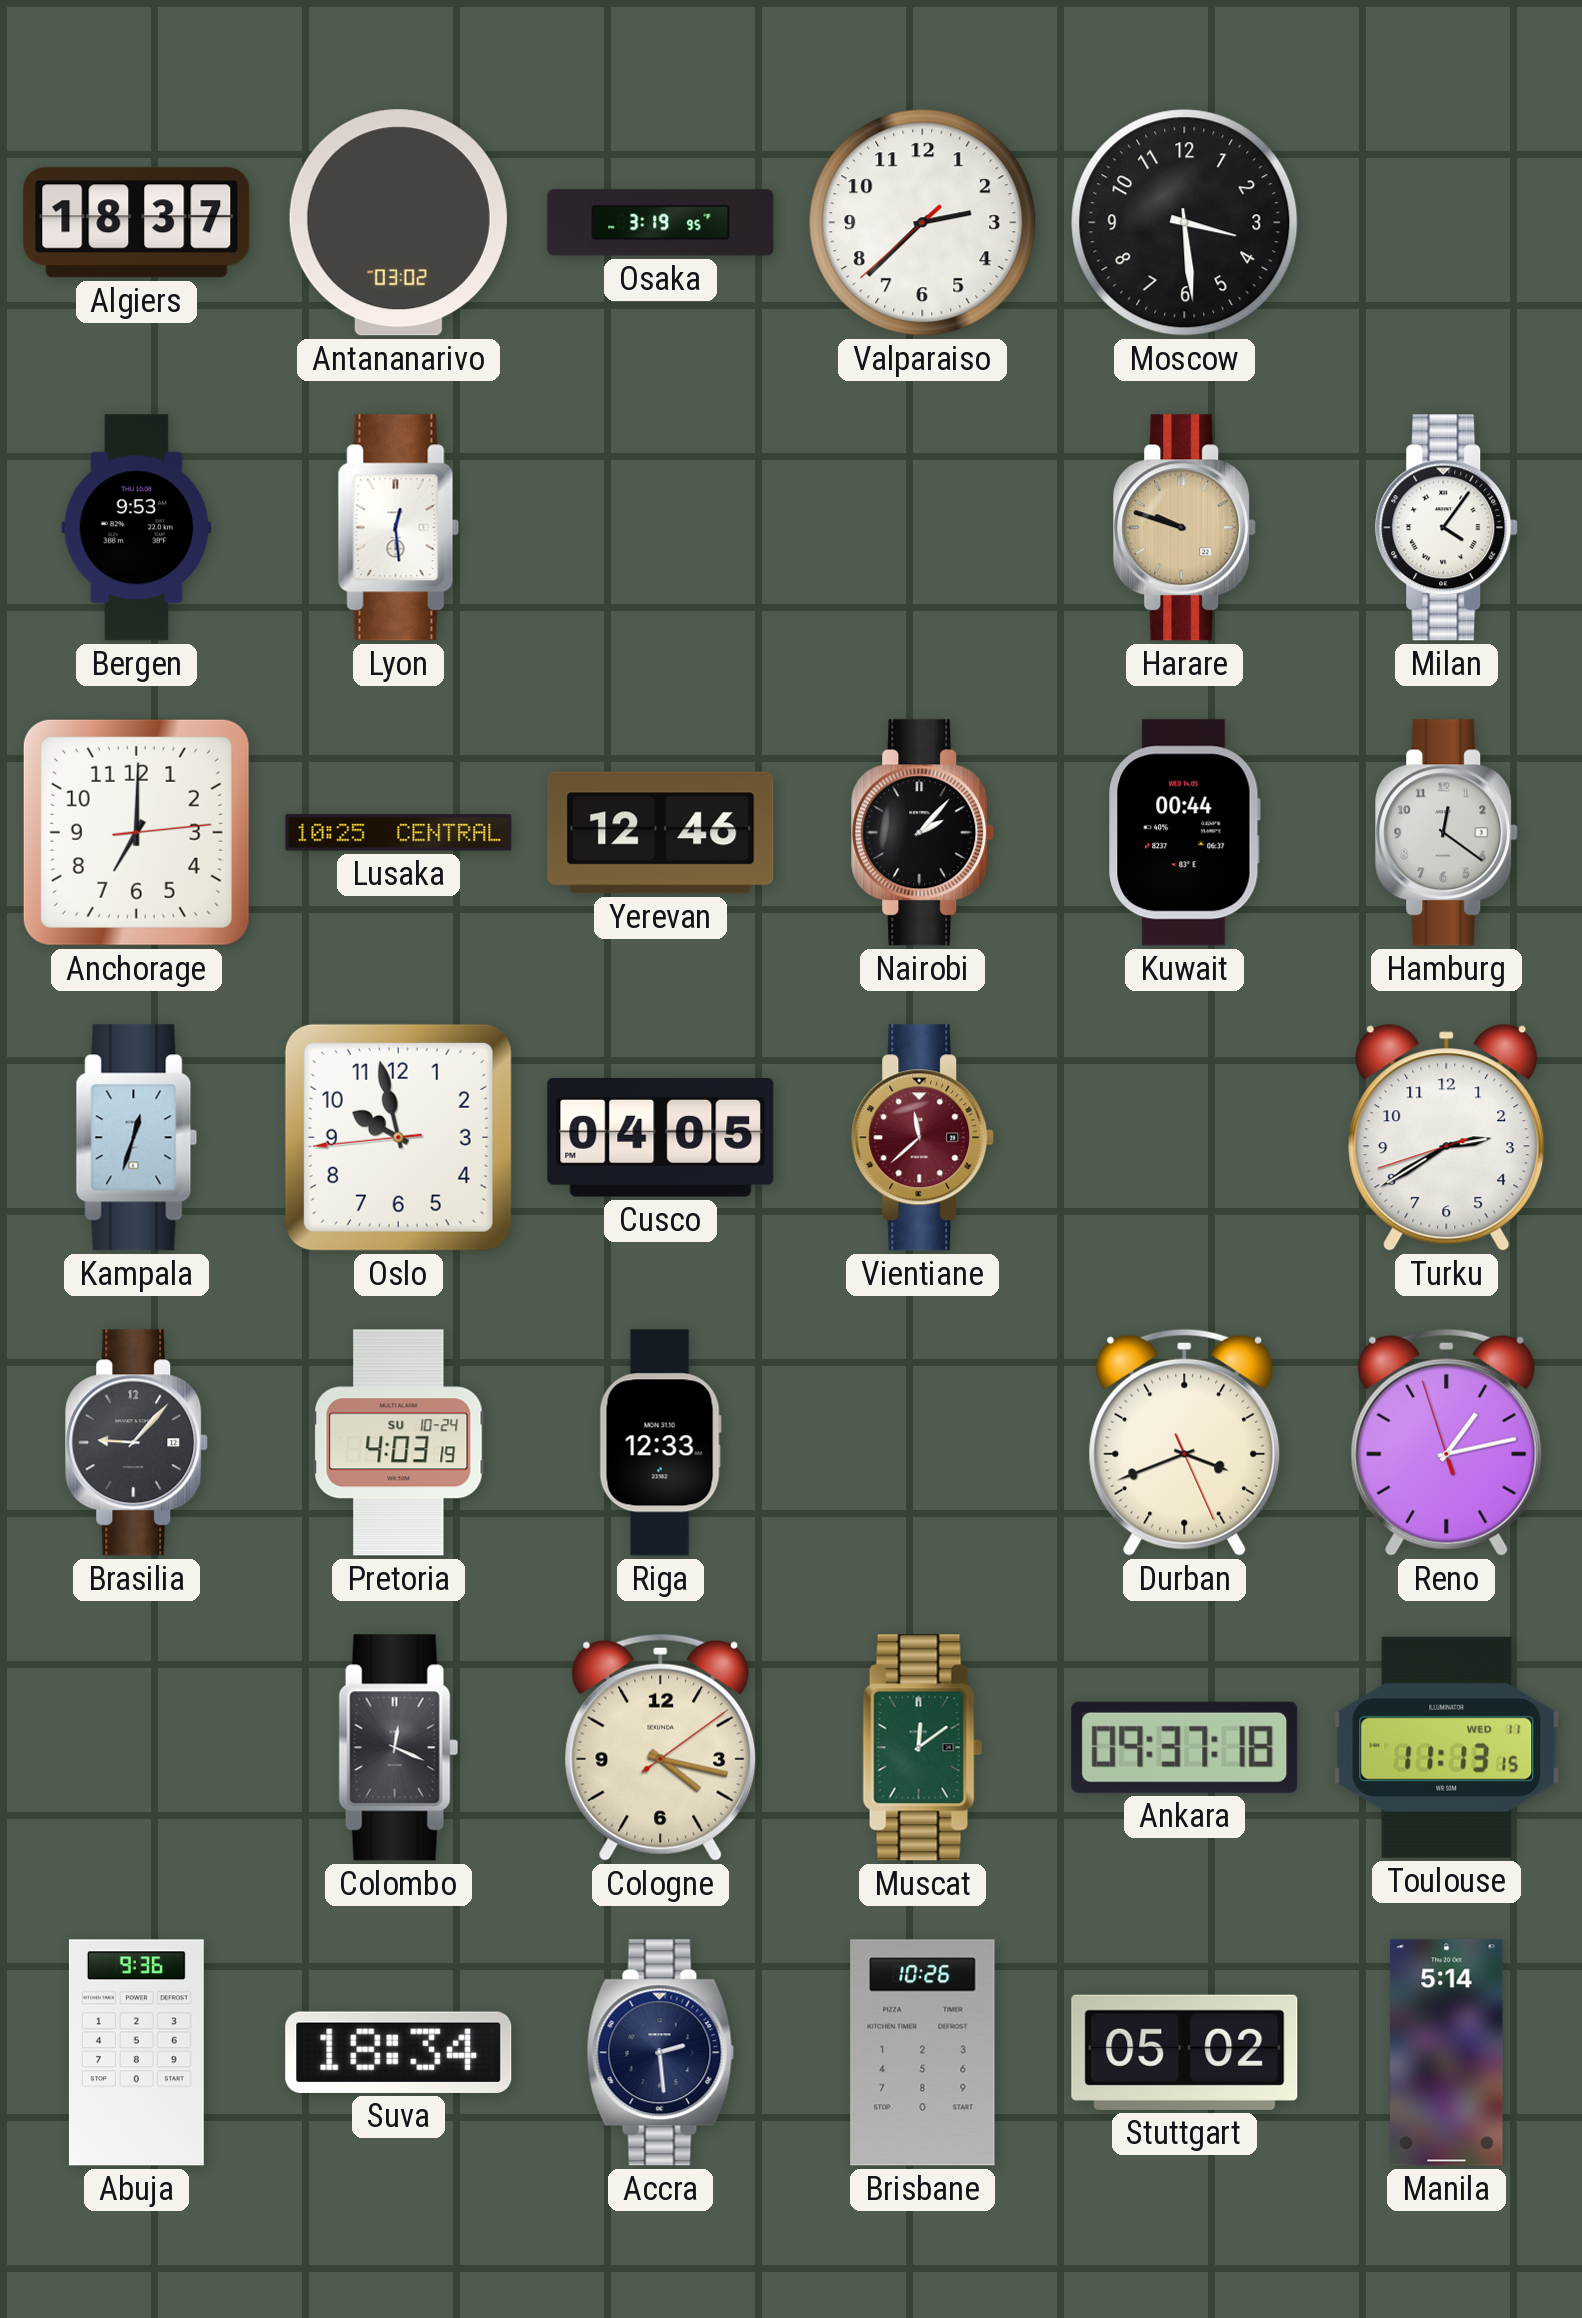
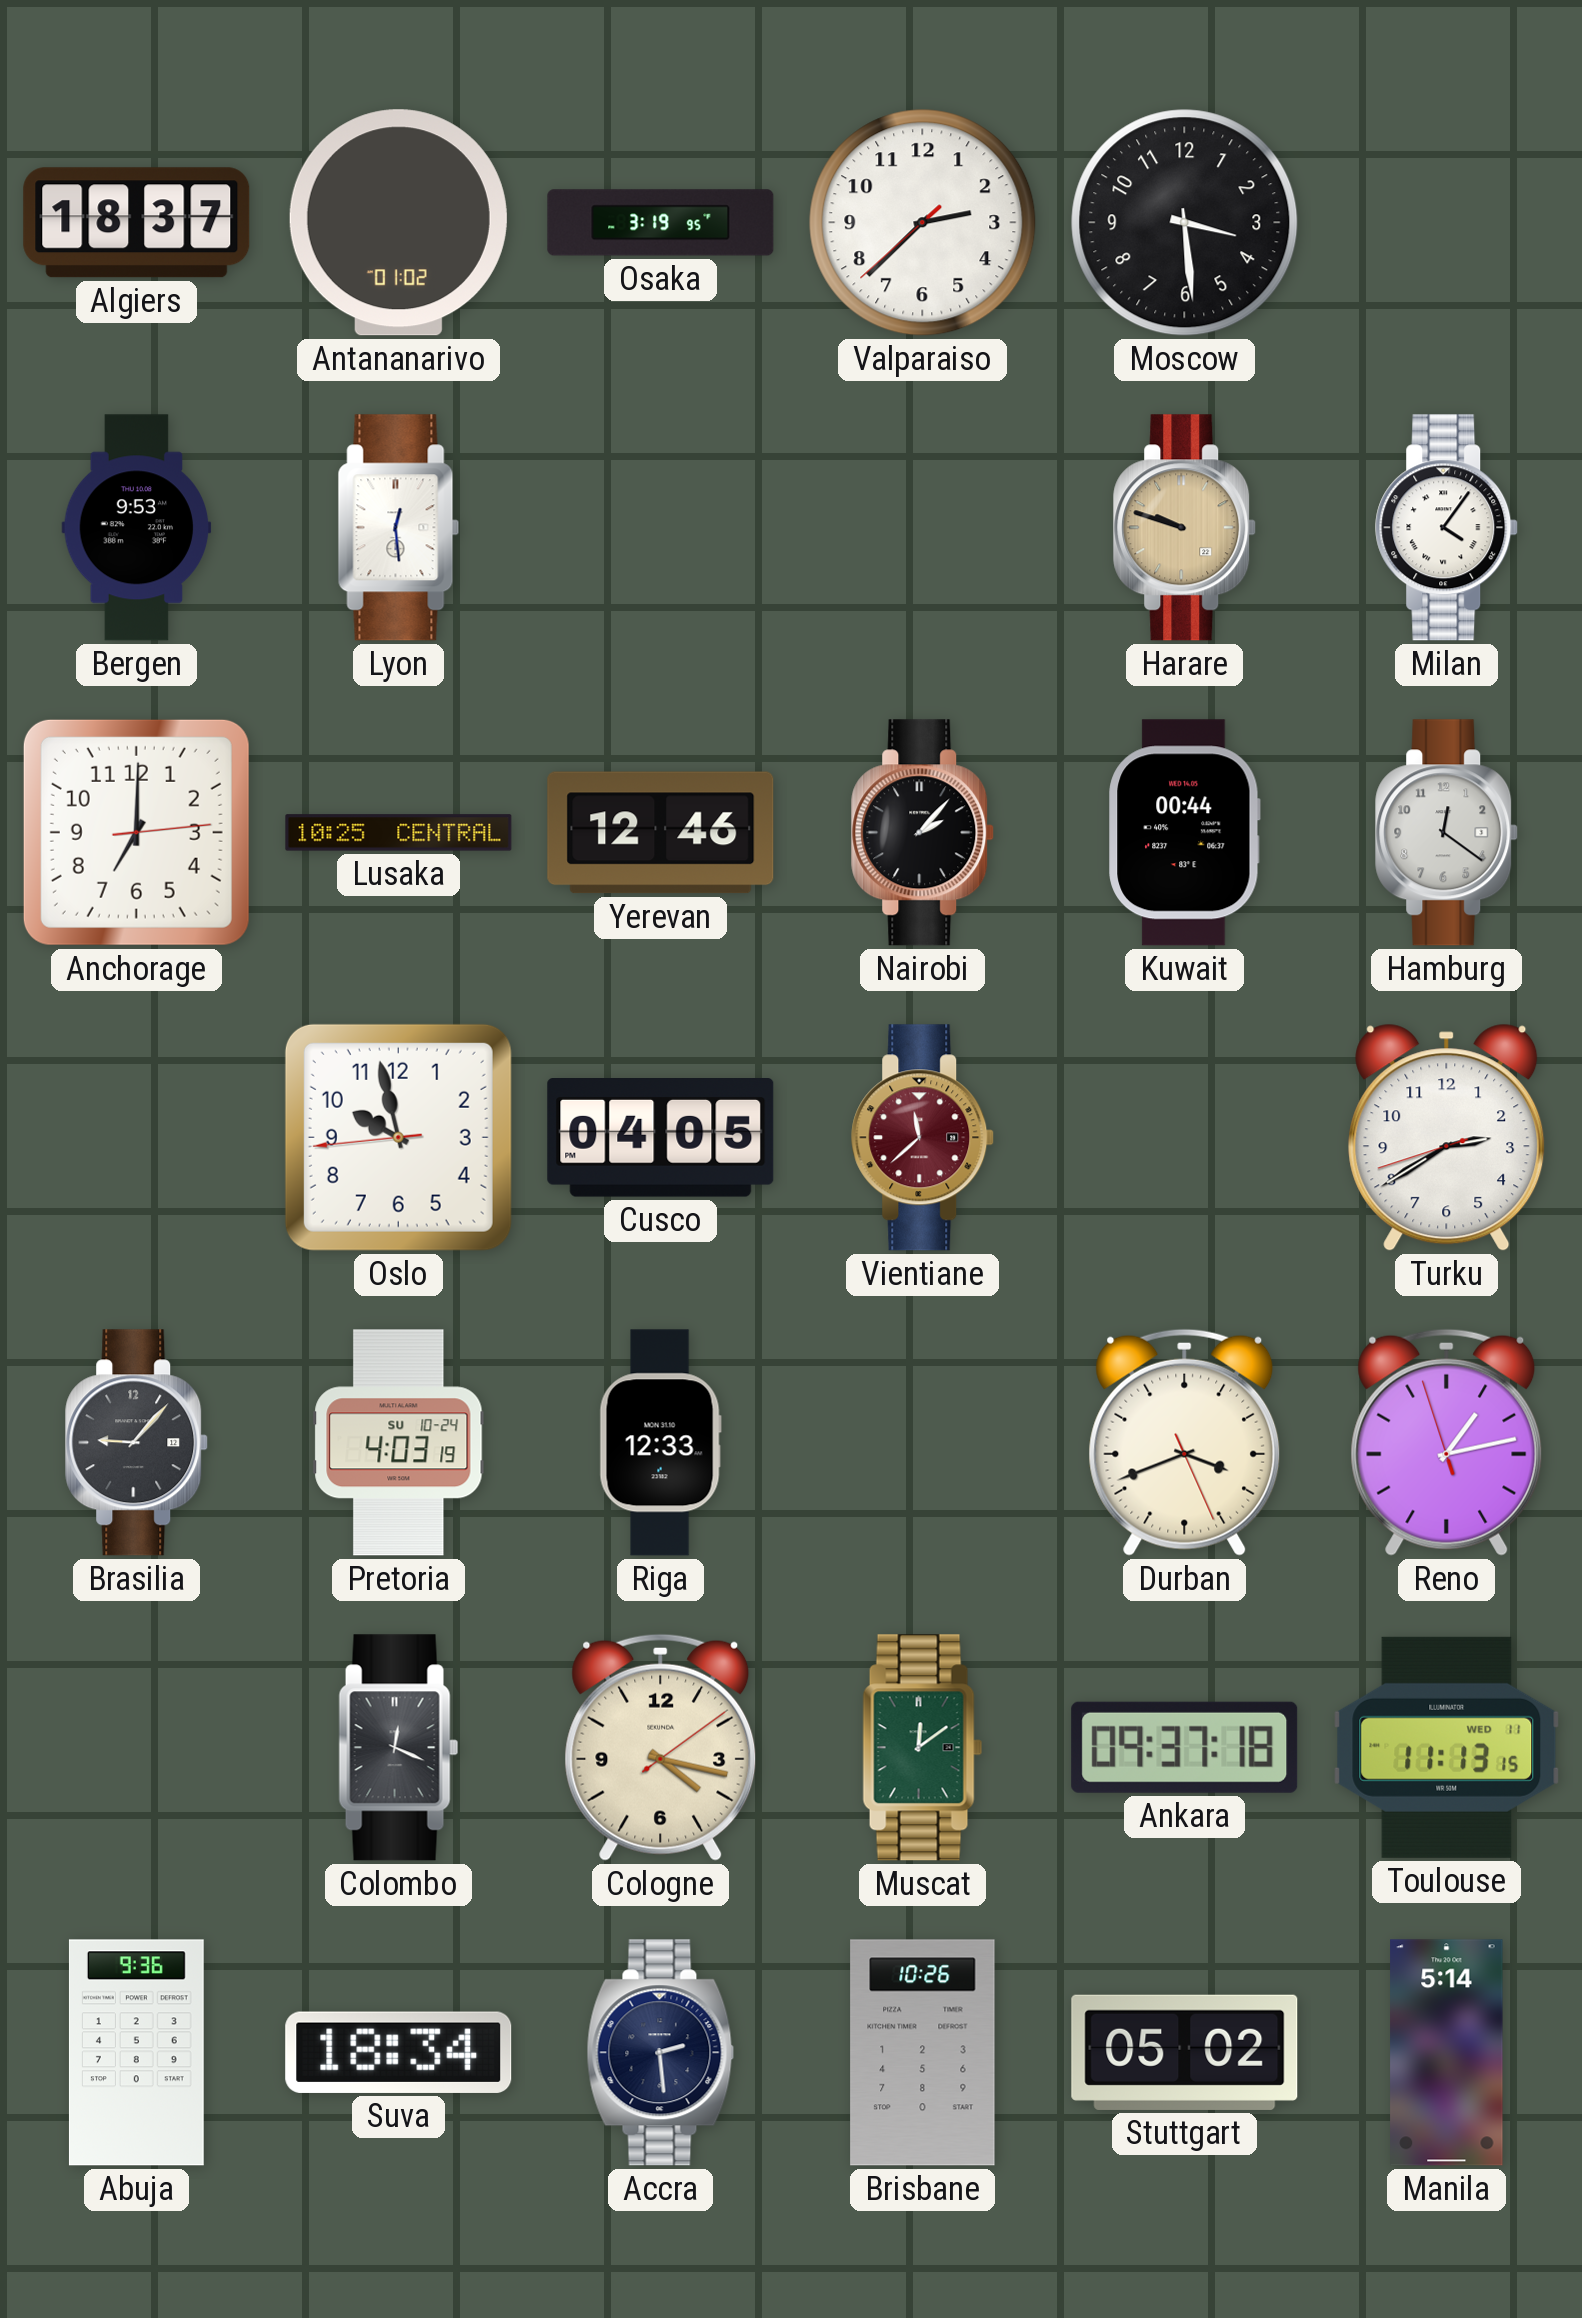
Antananarivo: 03:02 -> 01:02
Kampala: 12:33 -> none
